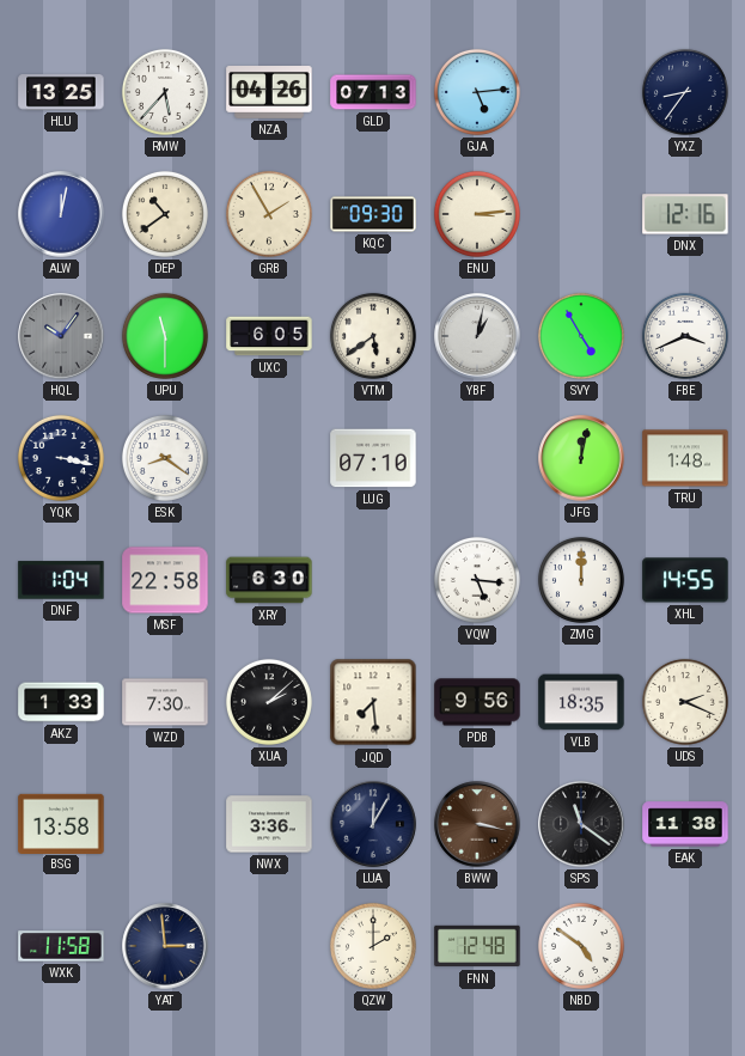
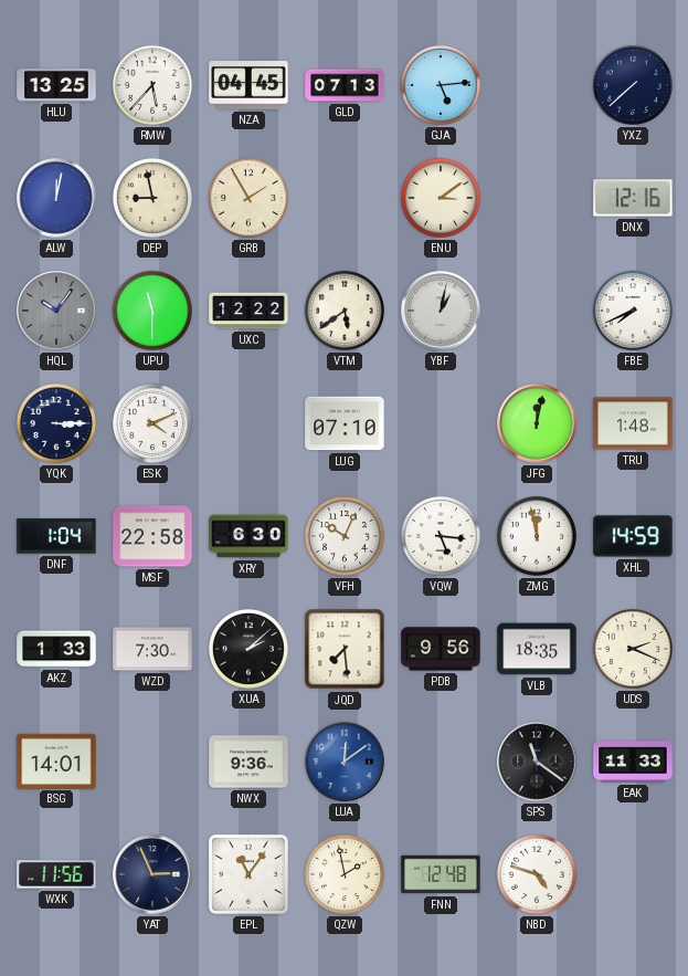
NZA: 04:26 -> 04:45
YXZ: 8:36 -> 7:38
DEP: 10:39 -> 8:58
KQC: 09:30 -> none
ENU: 3:14 -> 3:09
UXC: 6:05 -> 12:22
SVY: 4:55 -> none
FBE: 3:41 -> 7:41
YQK: 3:17 -> 3:15
ESK: 8:21 -> 4:11
VFH: none -> 10:04
ZMG: 12:00 -> 11:58
XHL: 14:55 -> 14:59
BSG: 13:58 -> 14:01
NWX: 3:36 -> 9:36
LUA: 12:05 -> 12:09
LUA dial: navy -> blue
BWW: 3:17 -> none
EAK: 11:38 -> 11:33
WXK: 11:58 -> 11:56
YAT: 2:59 -> 2:56
EPL: none -> 11:06
QZW: 2:00 -> 1:58
NBD: 4:51 -> 4:48
